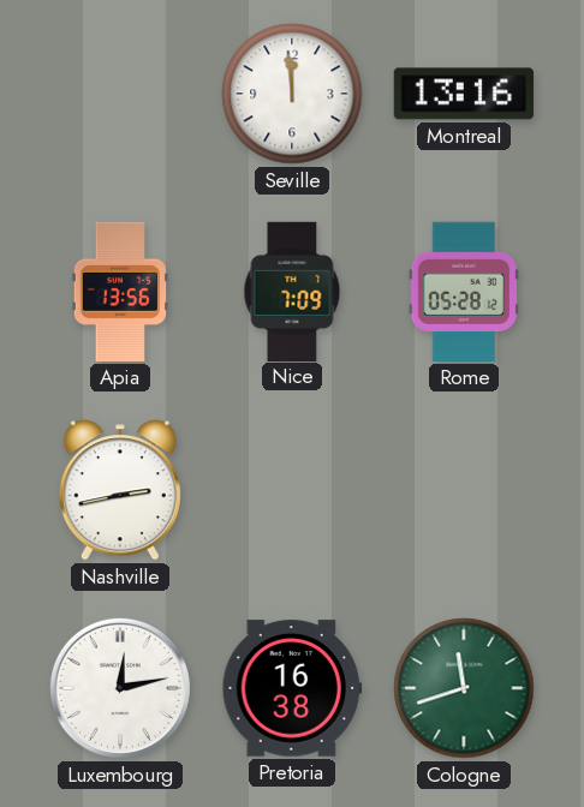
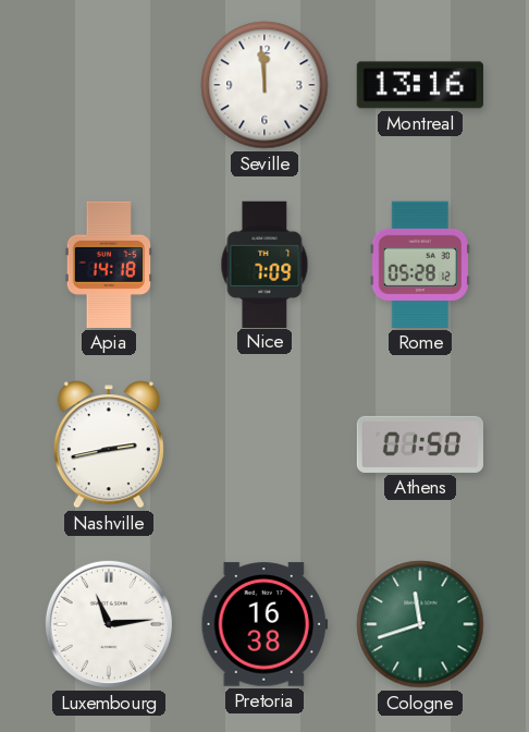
Apia: 13:56 -> 14:18
Athens: none -> 01:50
Luxembourg: 12:13 -> 11:14
